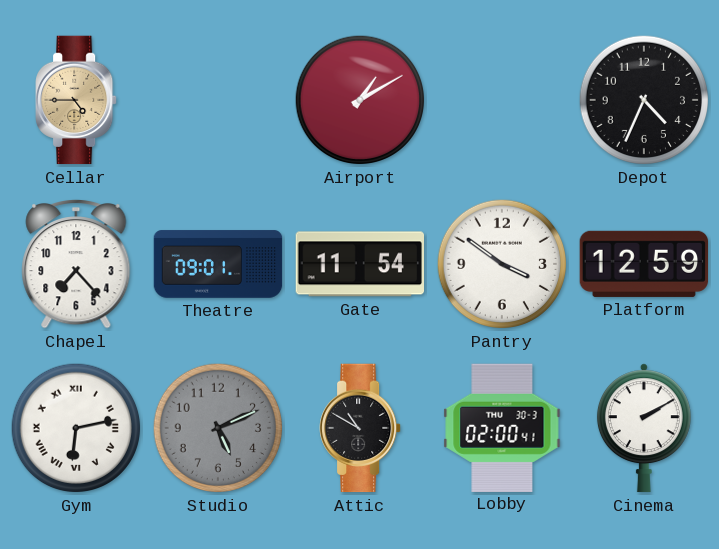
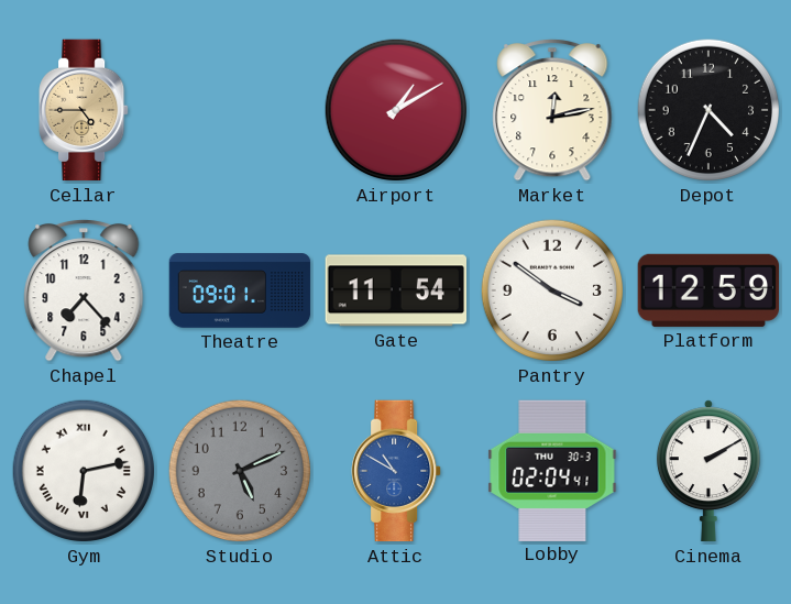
Market: none -> 12:13
Attic dial: black -> blue
Lobby: 02:00 -> 02:04
